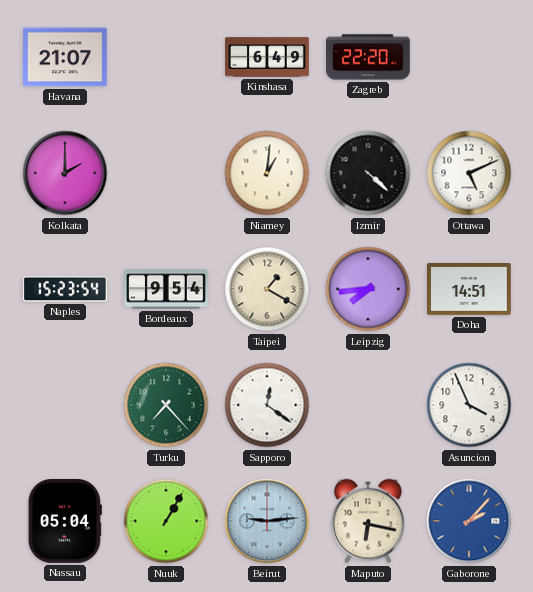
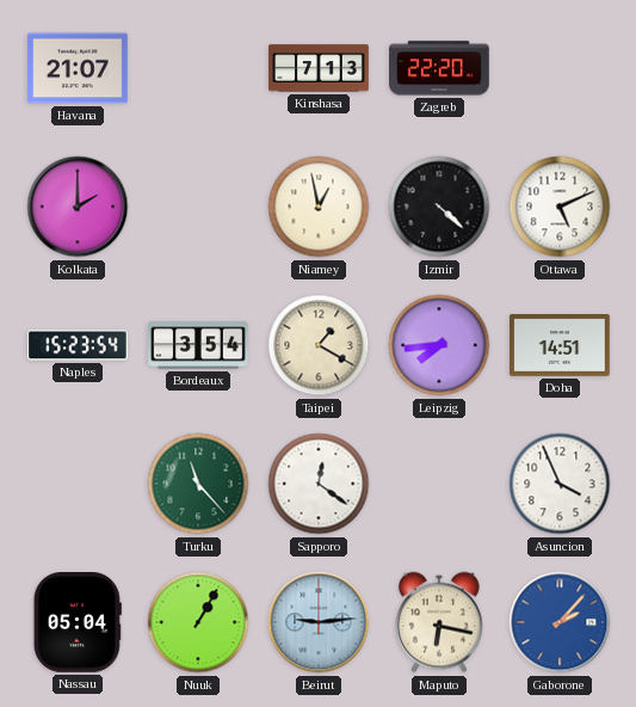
Kinshasa: 6:49 -> 7:13
Niamey: 1:01 -> 12:58
Bordeaux: 9:54 -> 3:54
Turku: 7:23 -> 11:23
